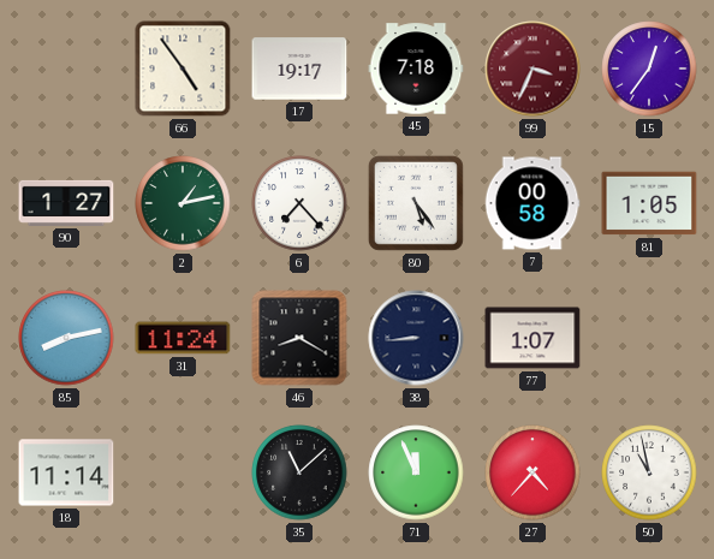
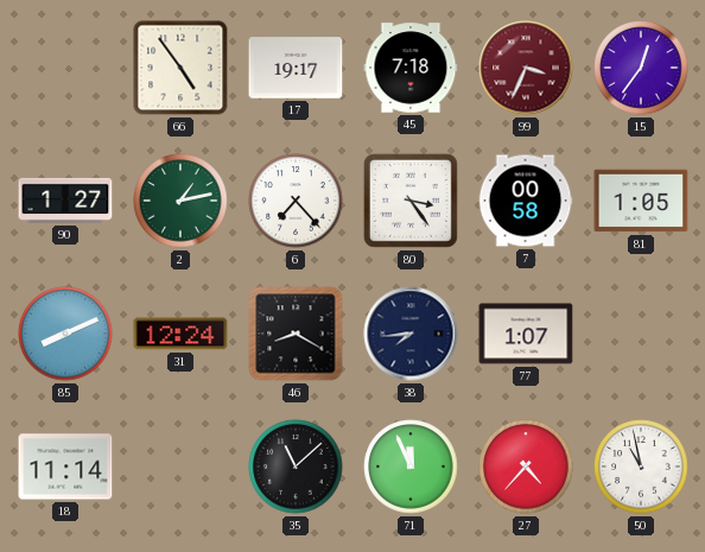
80: 5:24 -> 3:24
85: 8:13 -> 8:11
31: 11:24 -> 12:24
38: 8:44 -> 7:44
